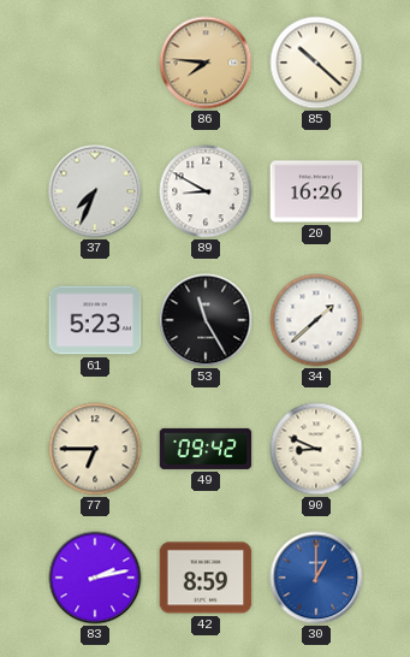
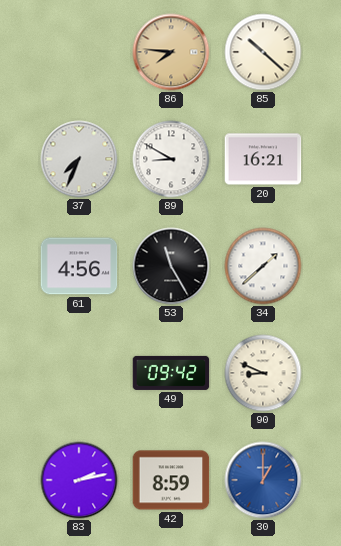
20: 16:26 -> 16:21
61: 5:23 -> 4:56
77: 6:45 -> none
